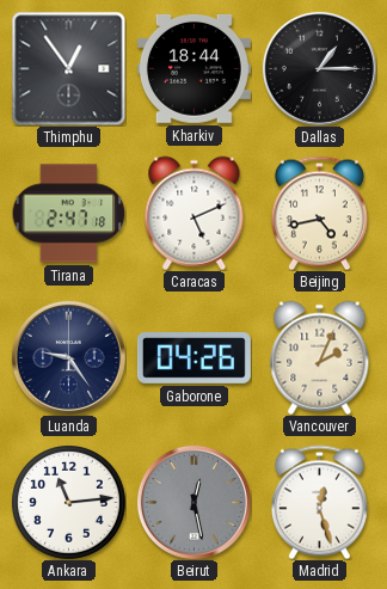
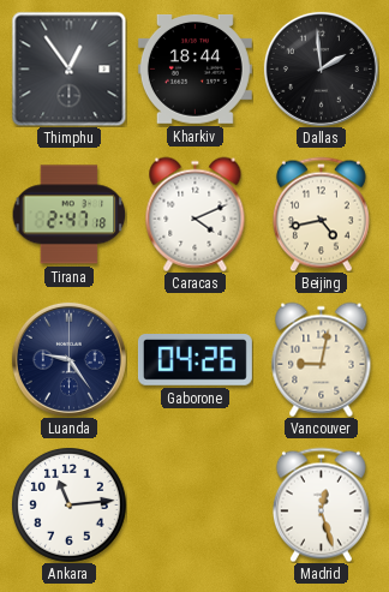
Dallas: 1:15 -> 1:59
Caracas: 5:11 -> 4:11
Vancouver: 2:04 -> 9:02
Beirut: 12:28 -> none
